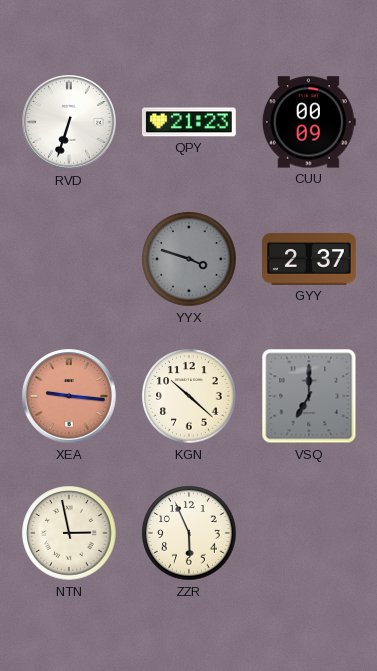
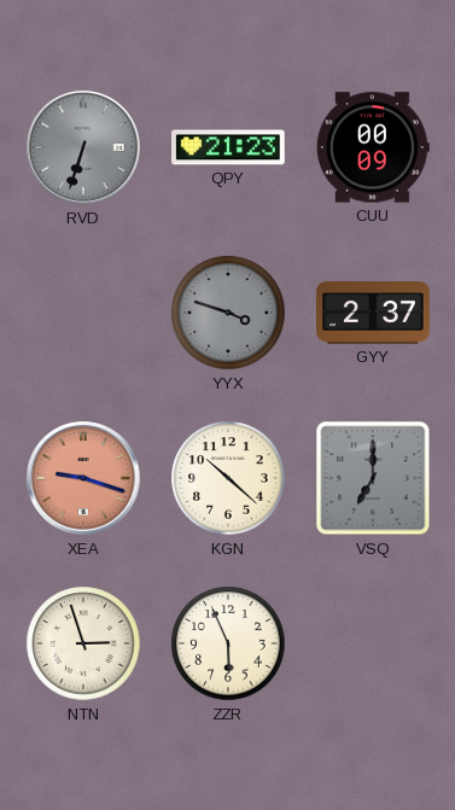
RVD dial: white -> grey
XEA: 9:16 -> 9:18
NTN: 2:58 -> 2:57
